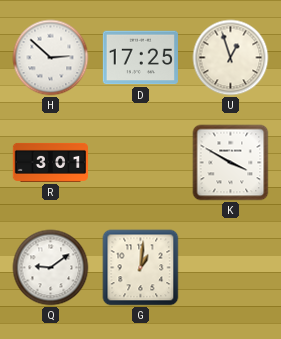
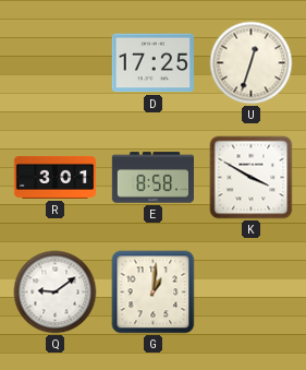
H: 2:52 -> none
U: 12:57 -> 12:33
E: none -> 8:58
